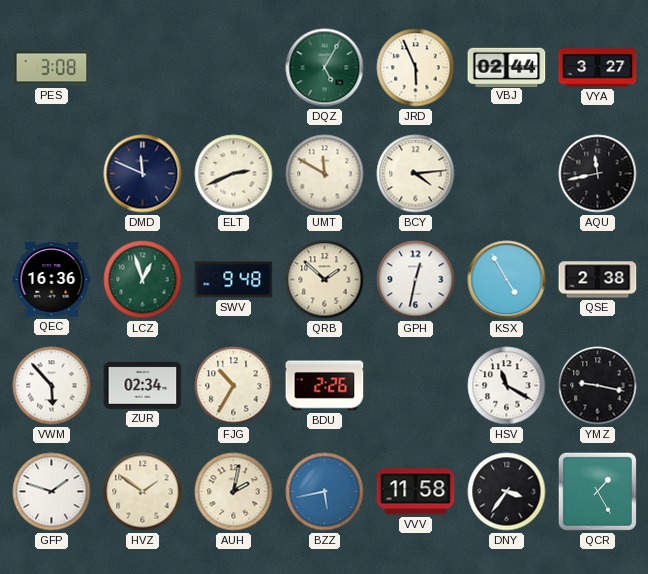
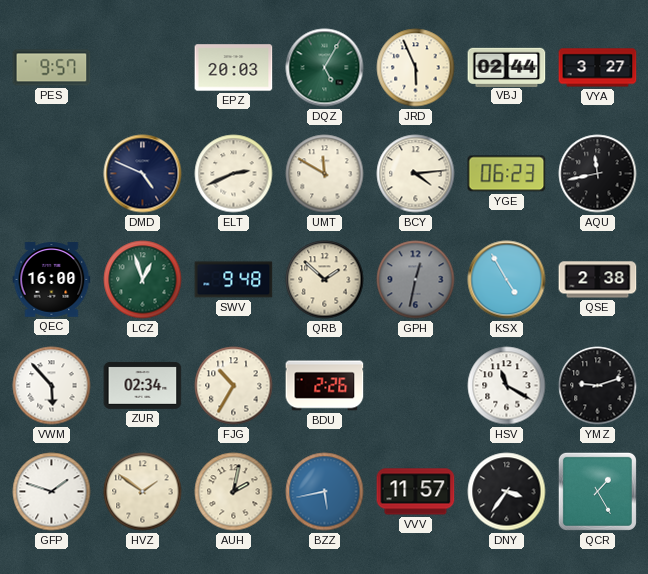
PES: 3:08 -> 9:57
EPZ: none -> 20:03
DMD: 11:49 -> 4:49
YGE: none -> 06:23
QEC: 16:36 -> 16:00
GPH dial: white -> grey
YMZ: 9:17 -> 9:12
VVV: 11:58 -> 11:57
